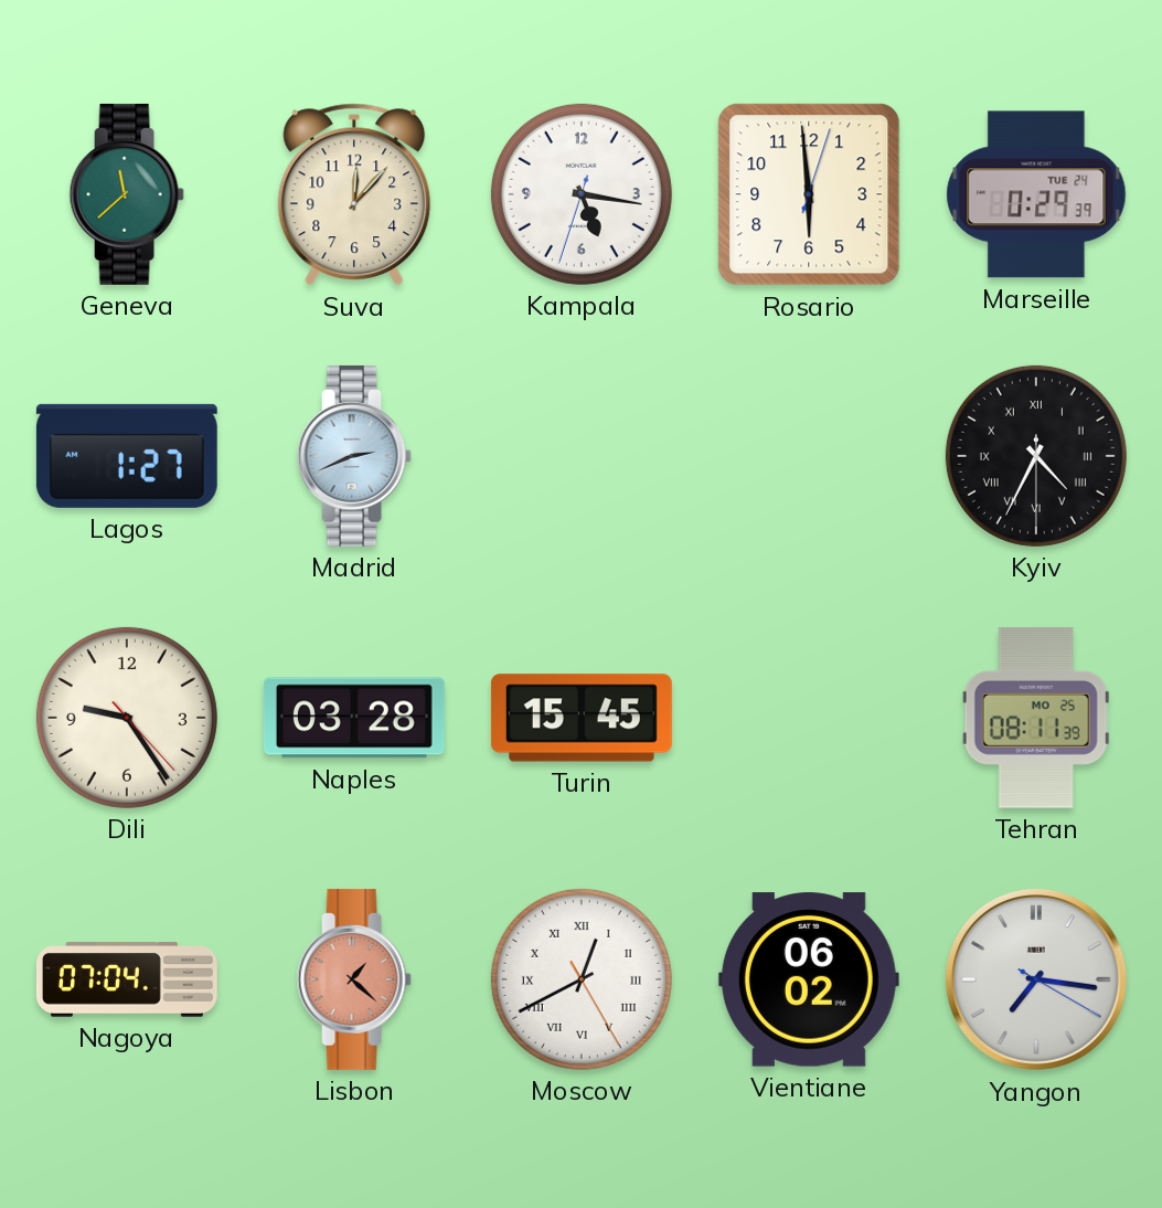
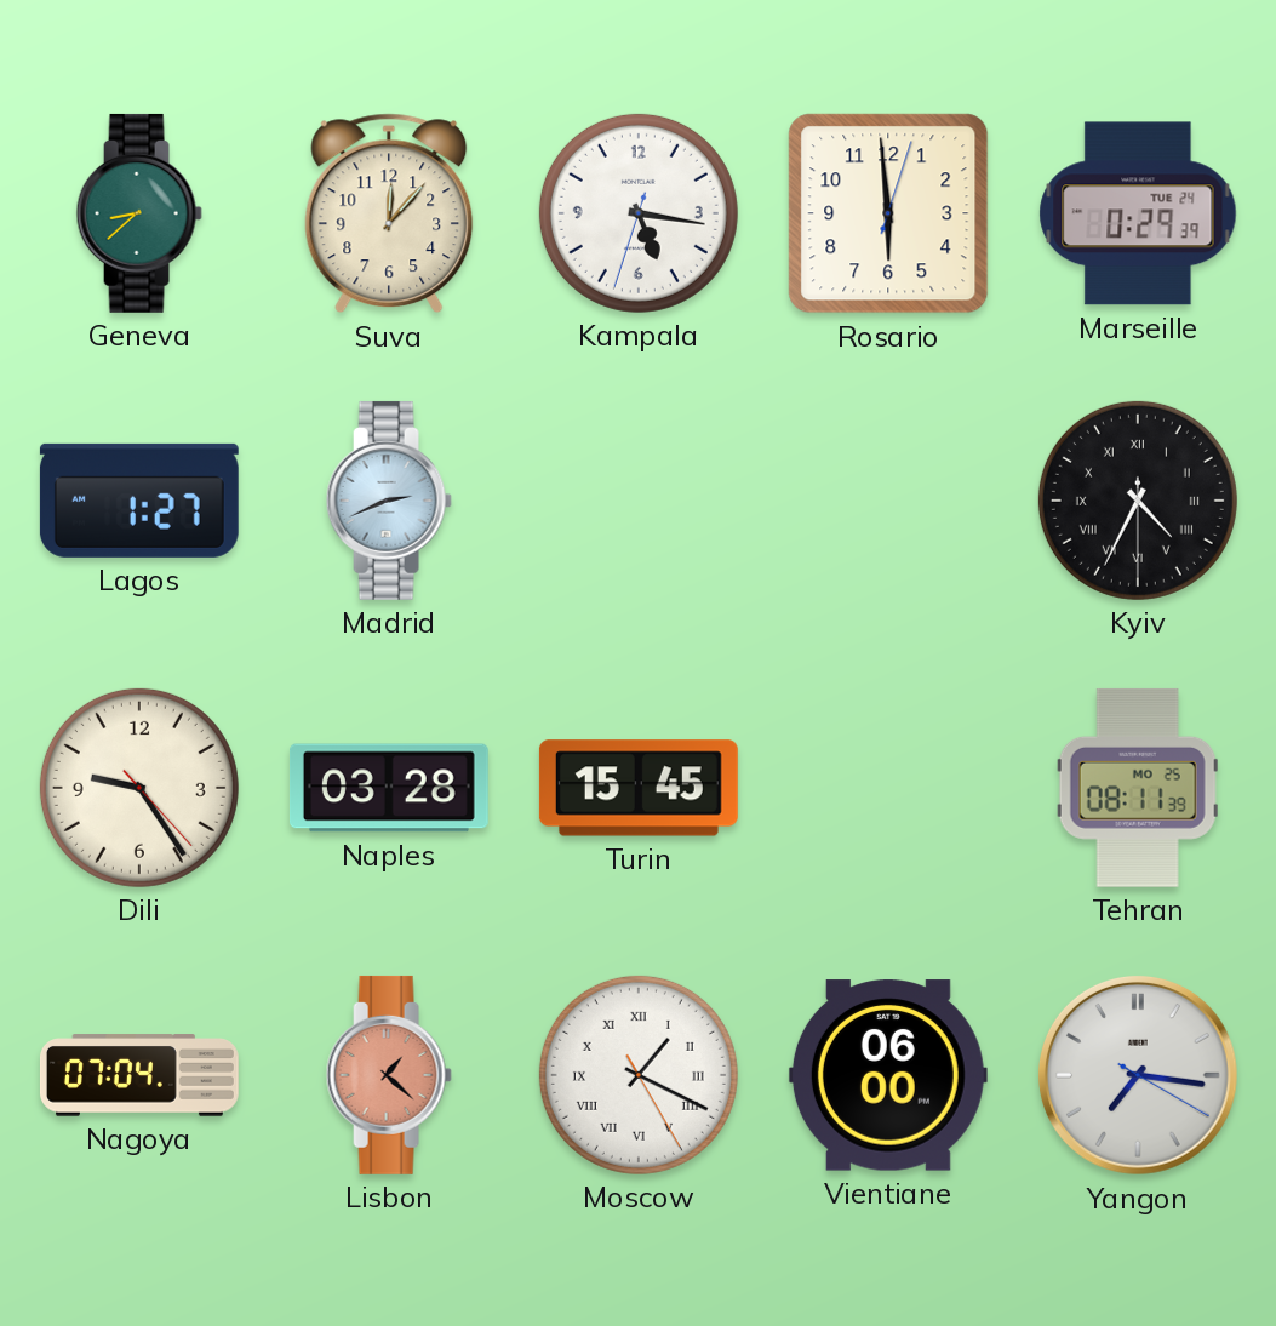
Geneva: 11:38 -> 8:38
Moscow: 12:40 -> 1:19
Vientiane: 06:02 -> 06:00
